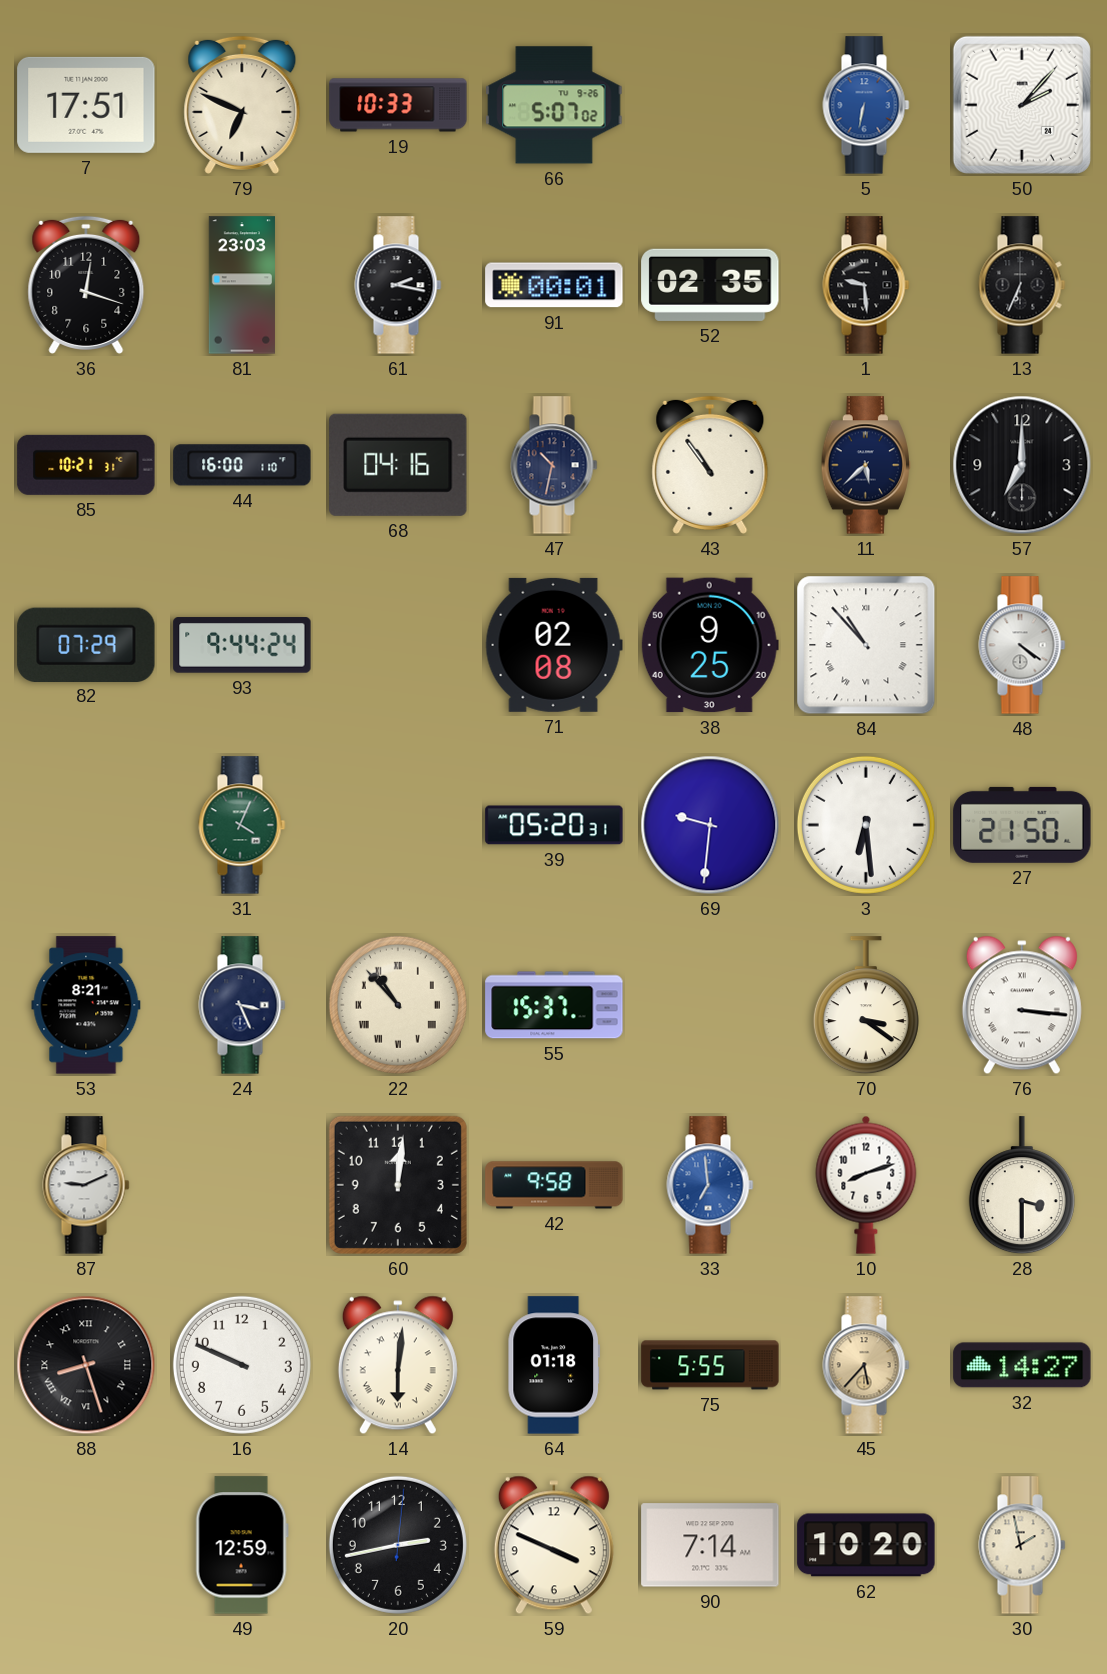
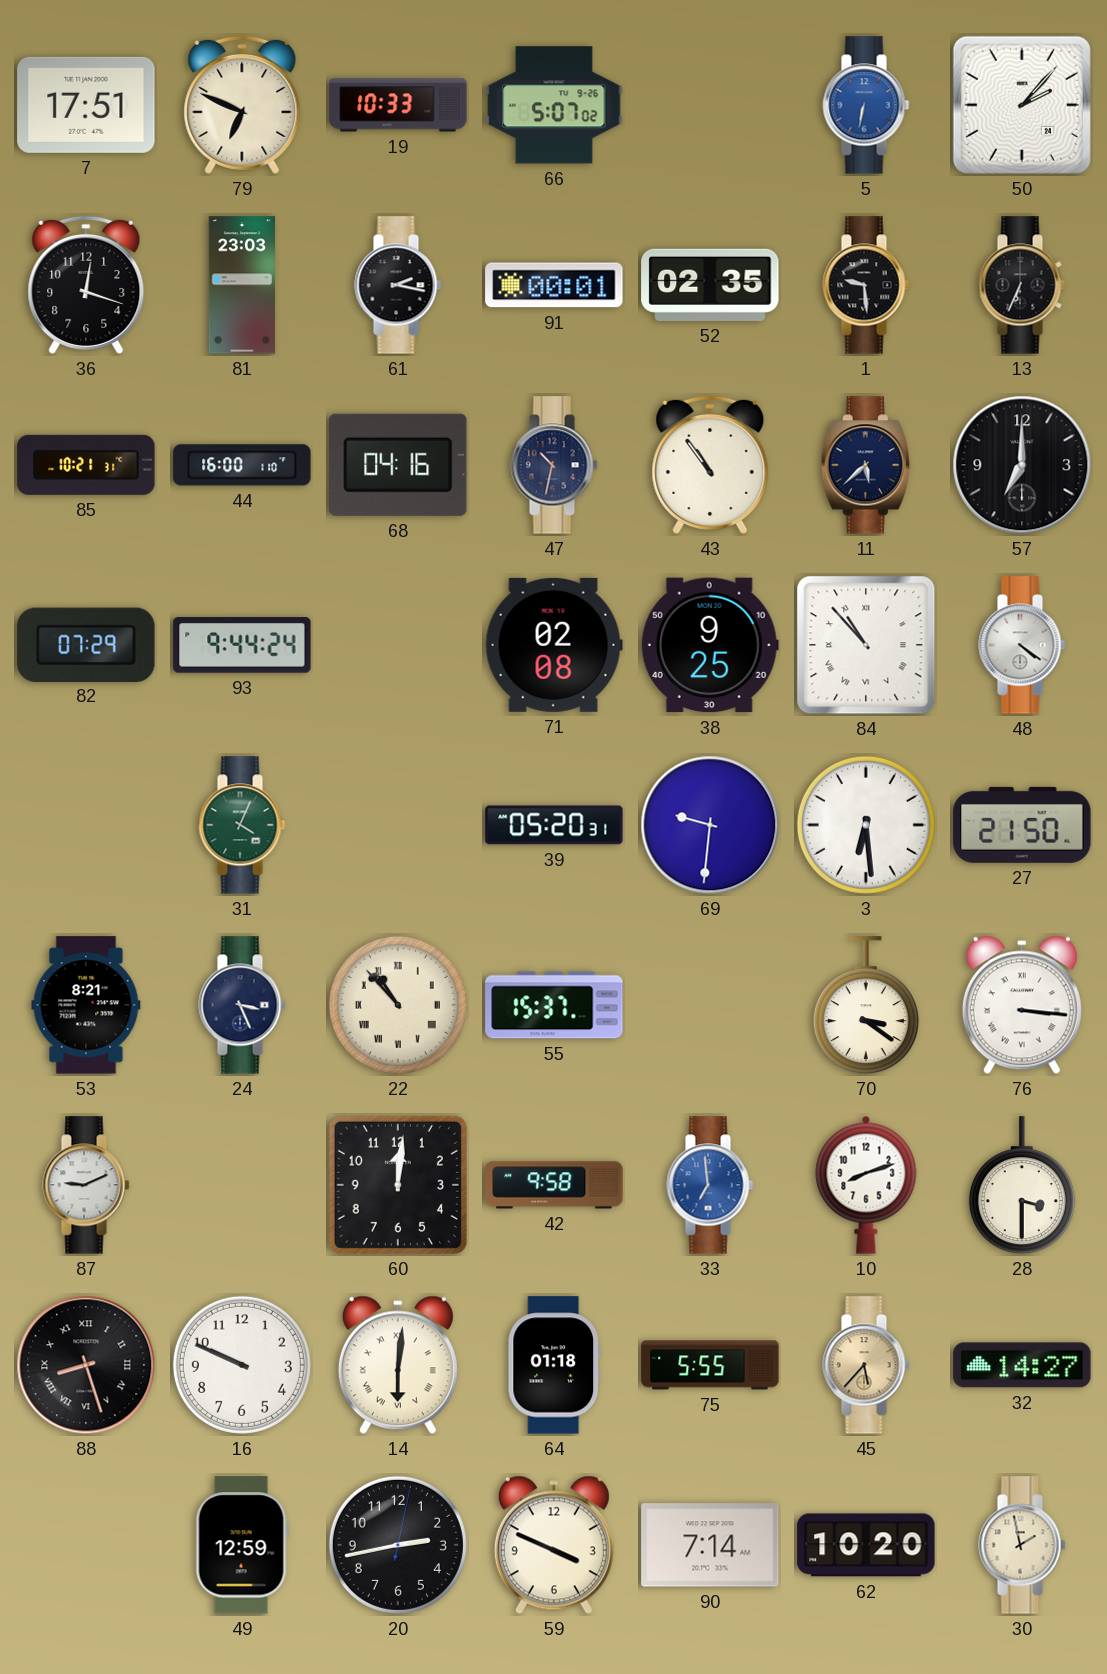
20: 2:43:01 -> 2:43:02
